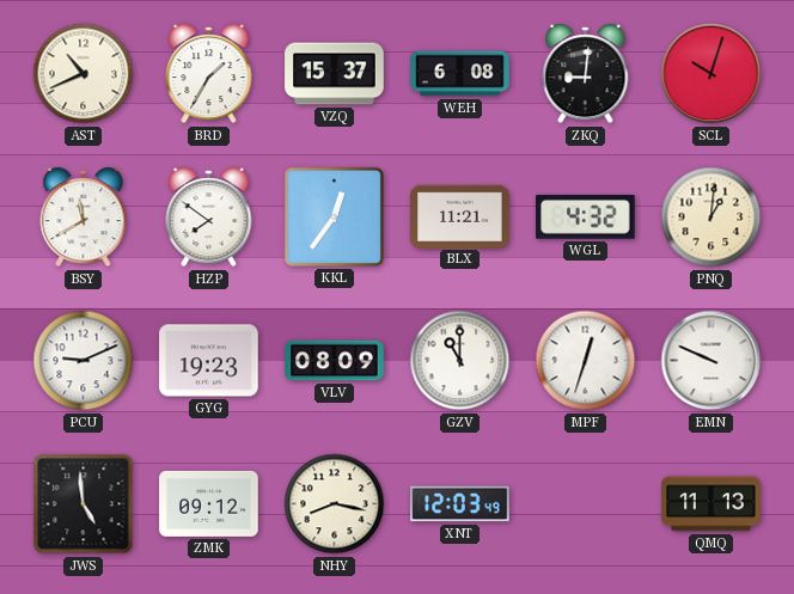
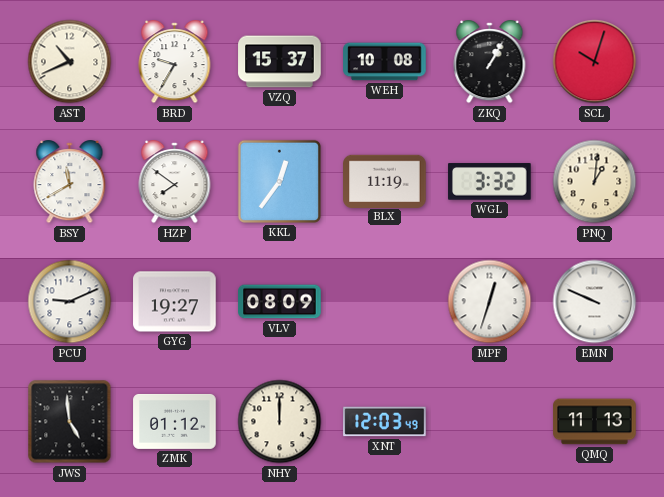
BRD: 1:35 -> 9:35
WEH: 6:08 -> 10:08
ZKQ: 9:01 -> 1:05
BLX: 11:21 -> 11:19
WGL: 4:32 -> 3:32
GYG: 19:23 -> 19:27
GZV: 11:00 -> none
ZMK: 09:12 -> 01:12
NHY: 8:17 -> 12:00
